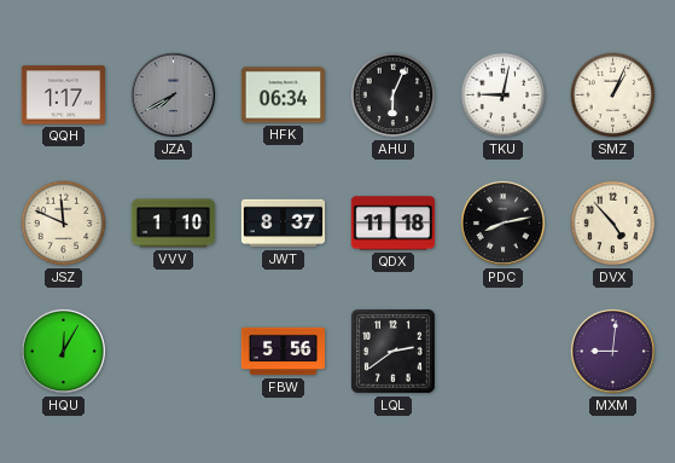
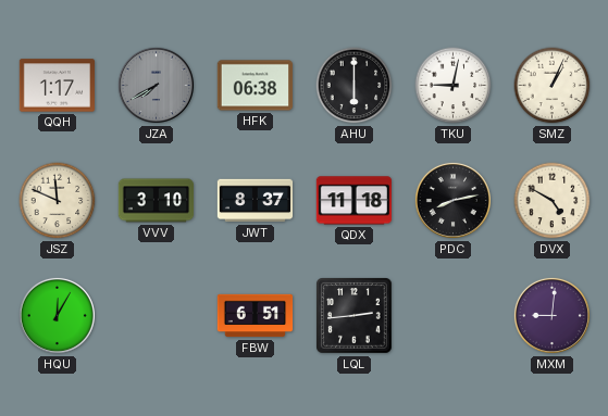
HFK: 06:34 -> 06:38
AHU: 6:04 -> 6:00
VVV: 1:10 -> 3:10
DVX: 4:53 -> 4:50
FBW: 5:56 -> 6:51
LQL: 2:39 -> 2:44
